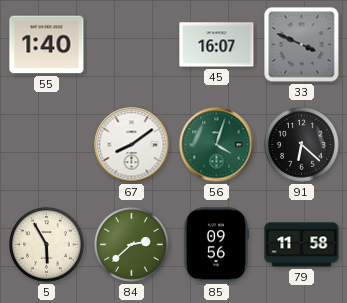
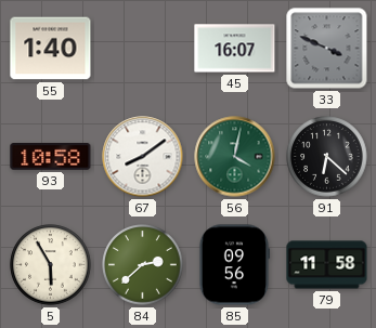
93: none -> 10:58
56: 4:03 -> 4:02
